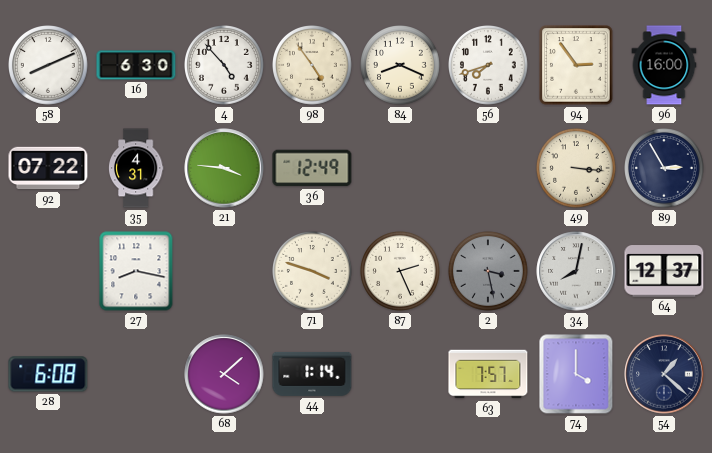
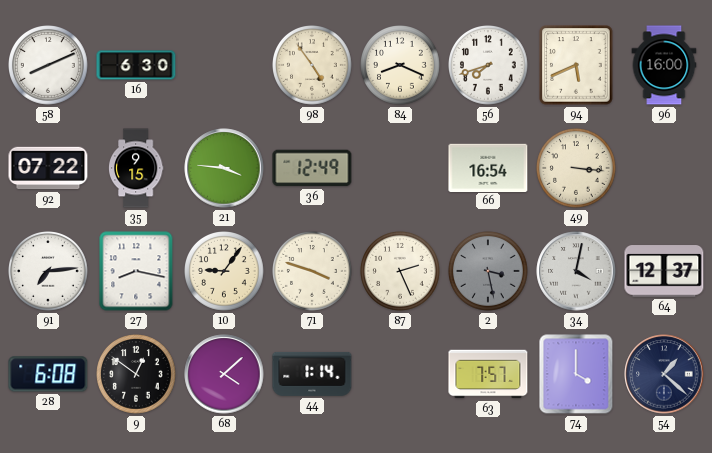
4: 4:53 -> none
94: 2:54 -> 5:41
35: 4:31 -> 9:15
66: none -> 16:54
89: 2:55 -> none
91: none -> 7:14
10: none -> 9:06
34: 8:02 -> 4:02
9: none -> 12:51
